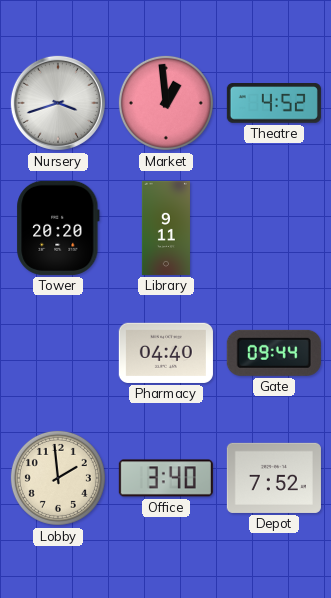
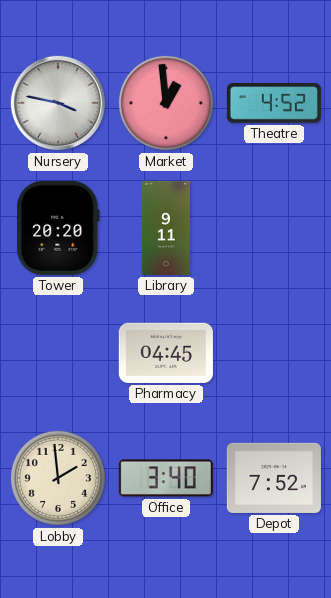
Nursery: 3:42 -> 3:47
Pharmacy: 04:40 -> 04:45
Gate: 09:44 -> none
